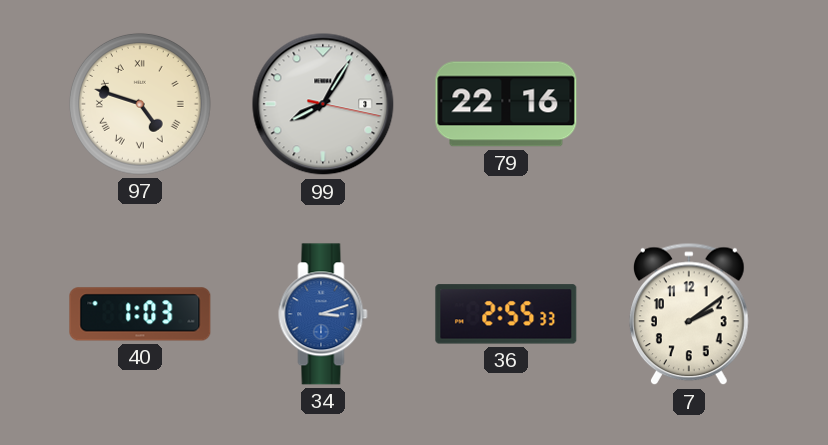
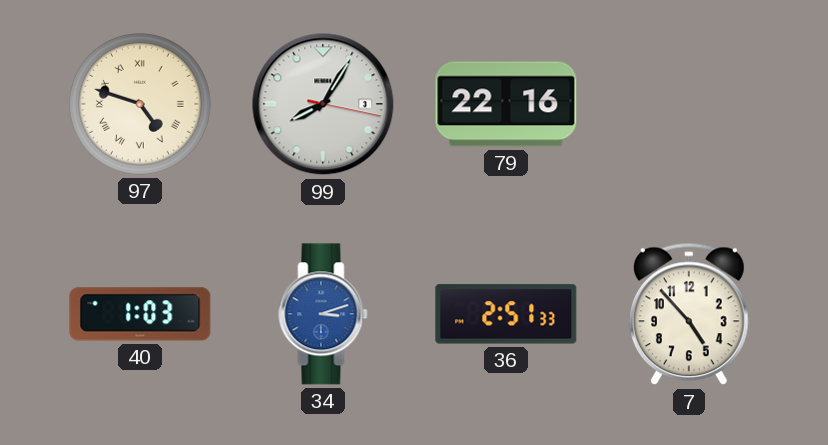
36: 2:55 -> 2:51
7: 2:09 -> 4:53
